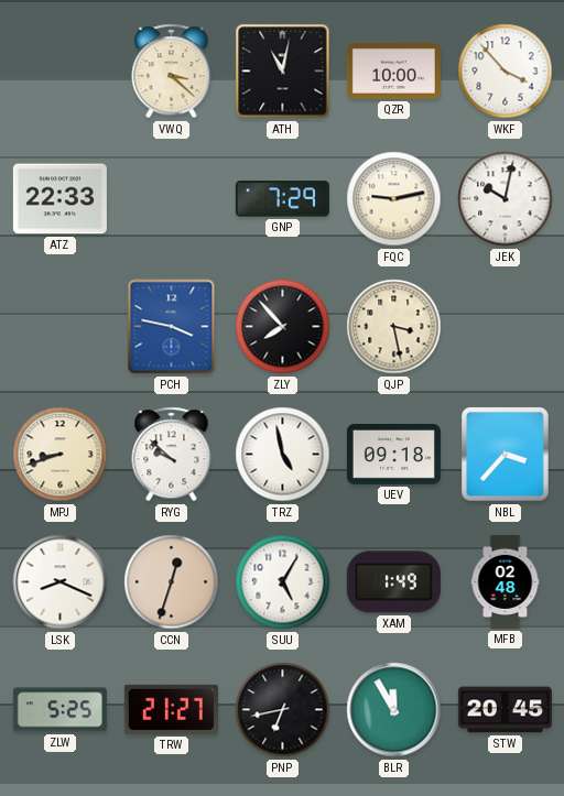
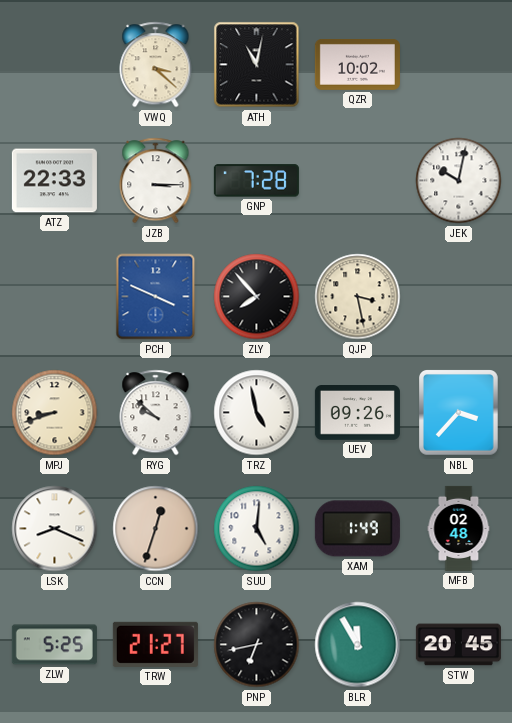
QZR: 10:00 -> 10:02
WKF: 3:53 -> none
JZB: none -> 3:15
GNP: 7:29 -> 7:28
FQC: 9:13 -> none
PCH: 3:47 -> 3:49
UEV: 09:18 -> 09:26
SUU: 5:05 -> 5:01
